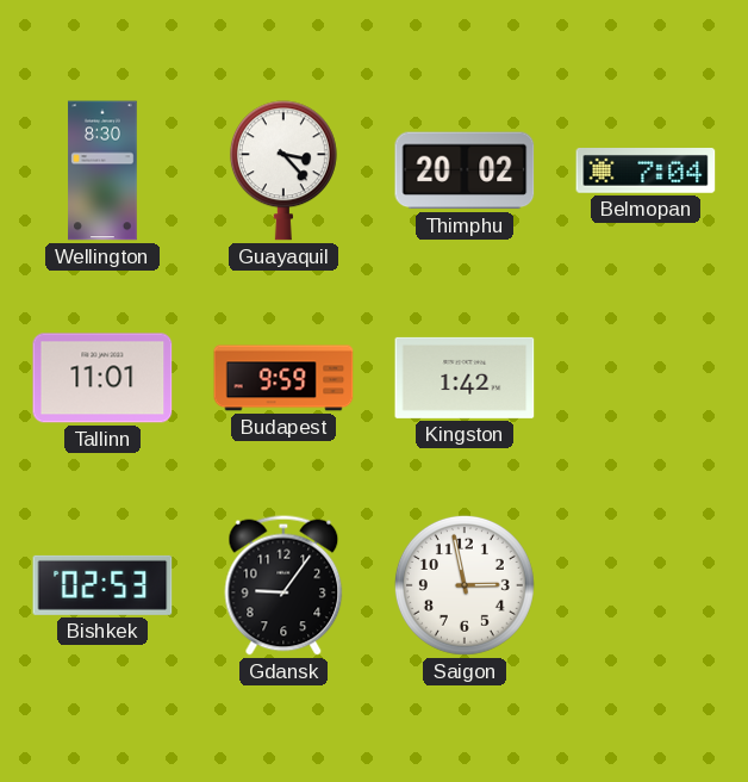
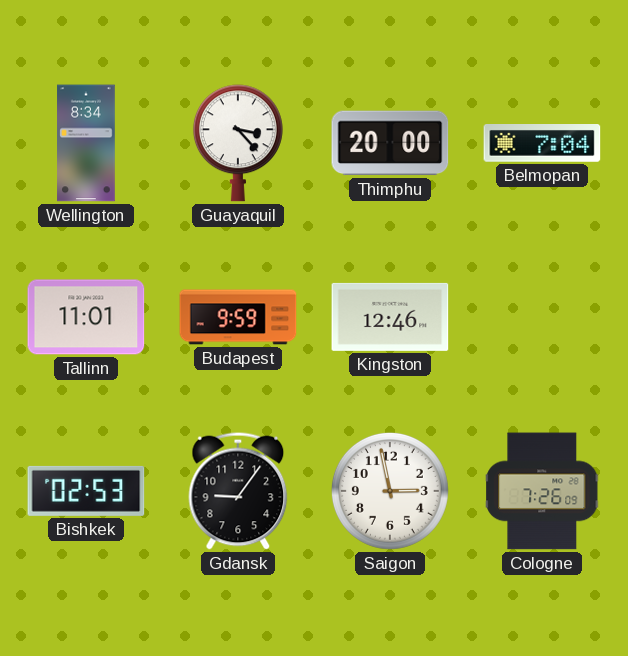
Wellington: 8:30 -> 8:34
Thimphu: 20:02 -> 20:00
Kingston: 1:42 -> 12:46
Cologne: none -> 7:26
